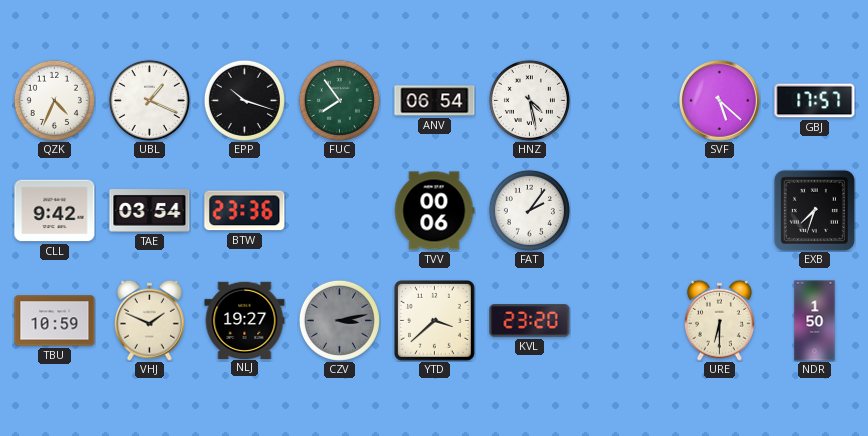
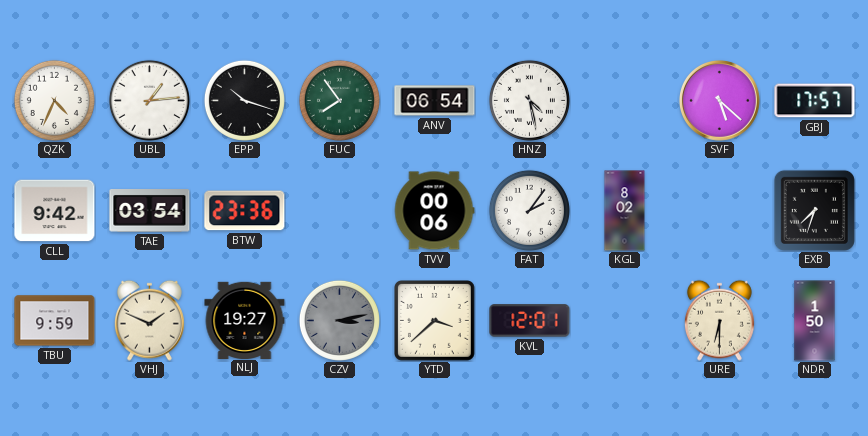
UBL: 1:19 -> 1:14
KGL: none -> 8:02
TBU: 10:59 -> 9:59
KVL: 23:20 -> 12:01
